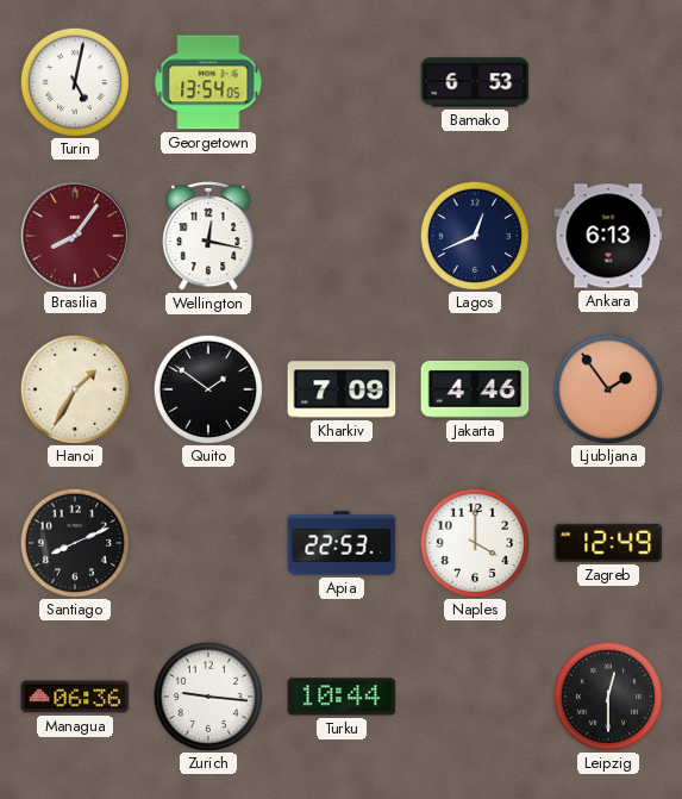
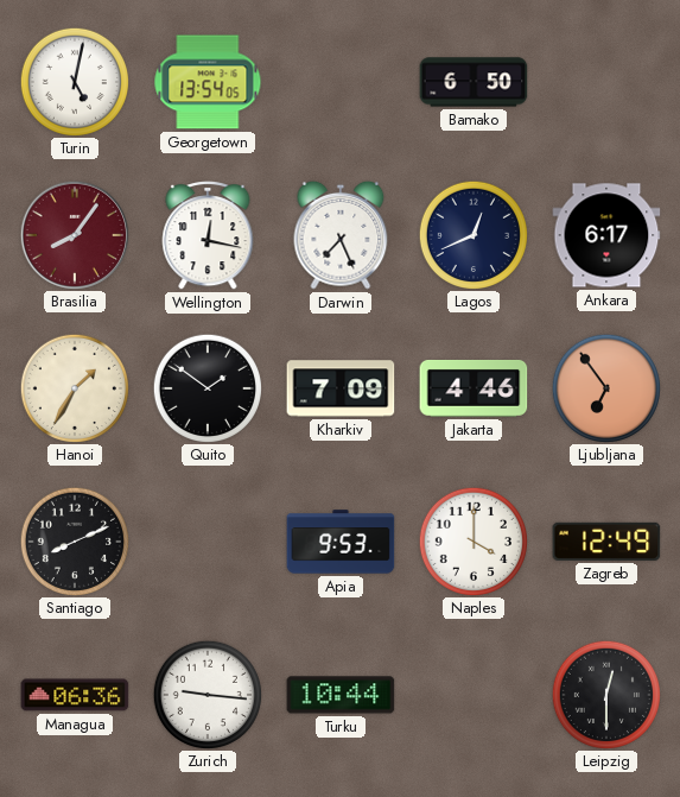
Bamako: 6:53 -> 6:50
Darwin: none -> 7:26
Ankara: 6:13 -> 6:17
Ljubljana: 1:54 -> 6:54
Apia: 22:53 -> 9:53
